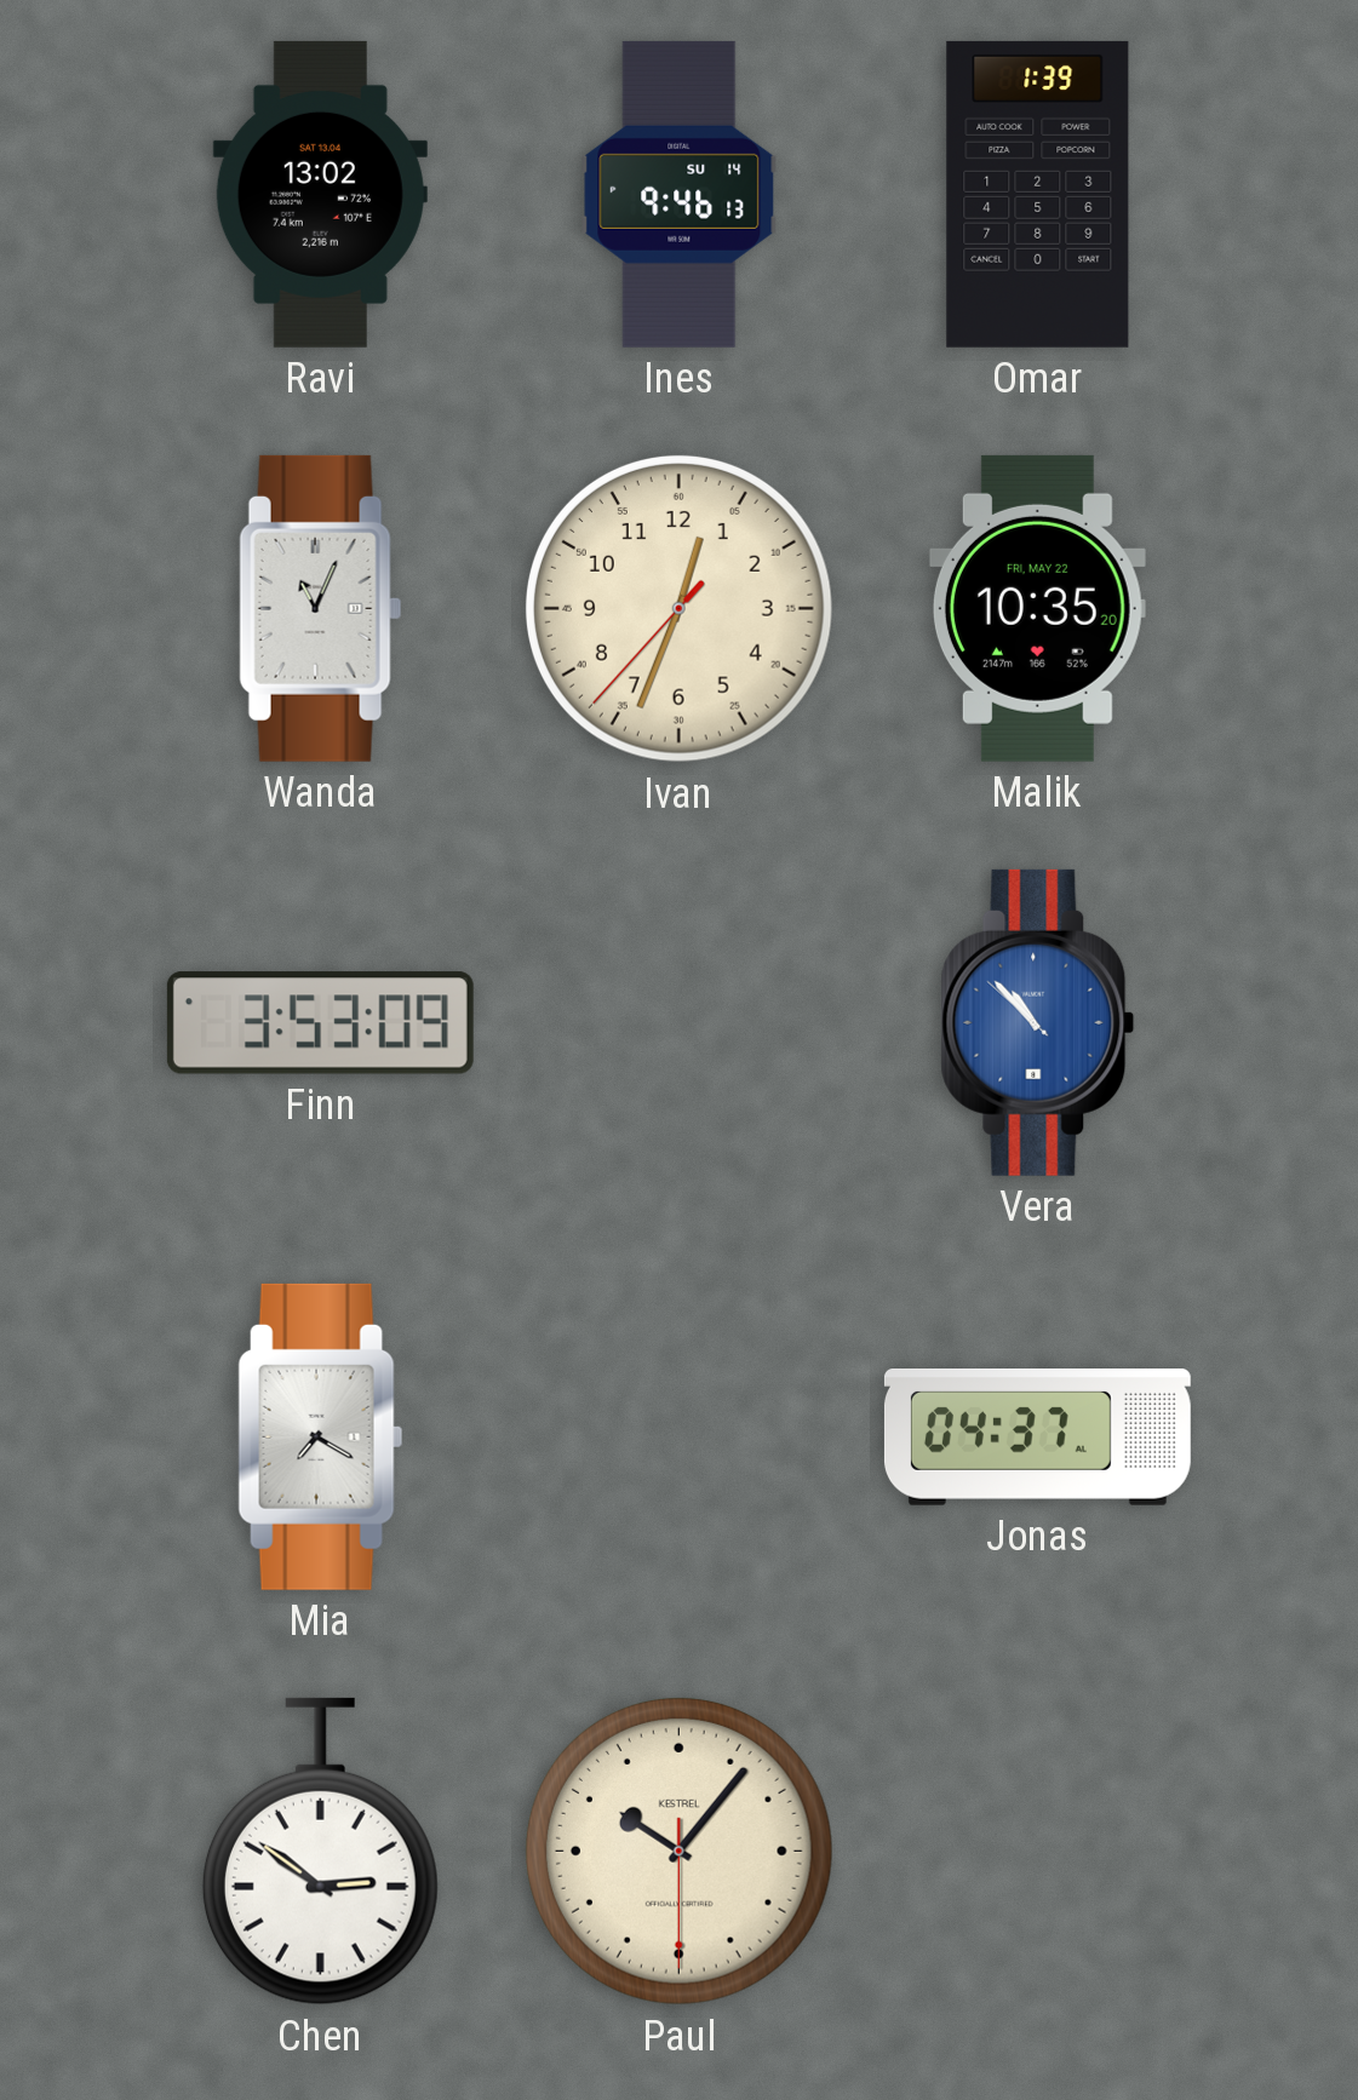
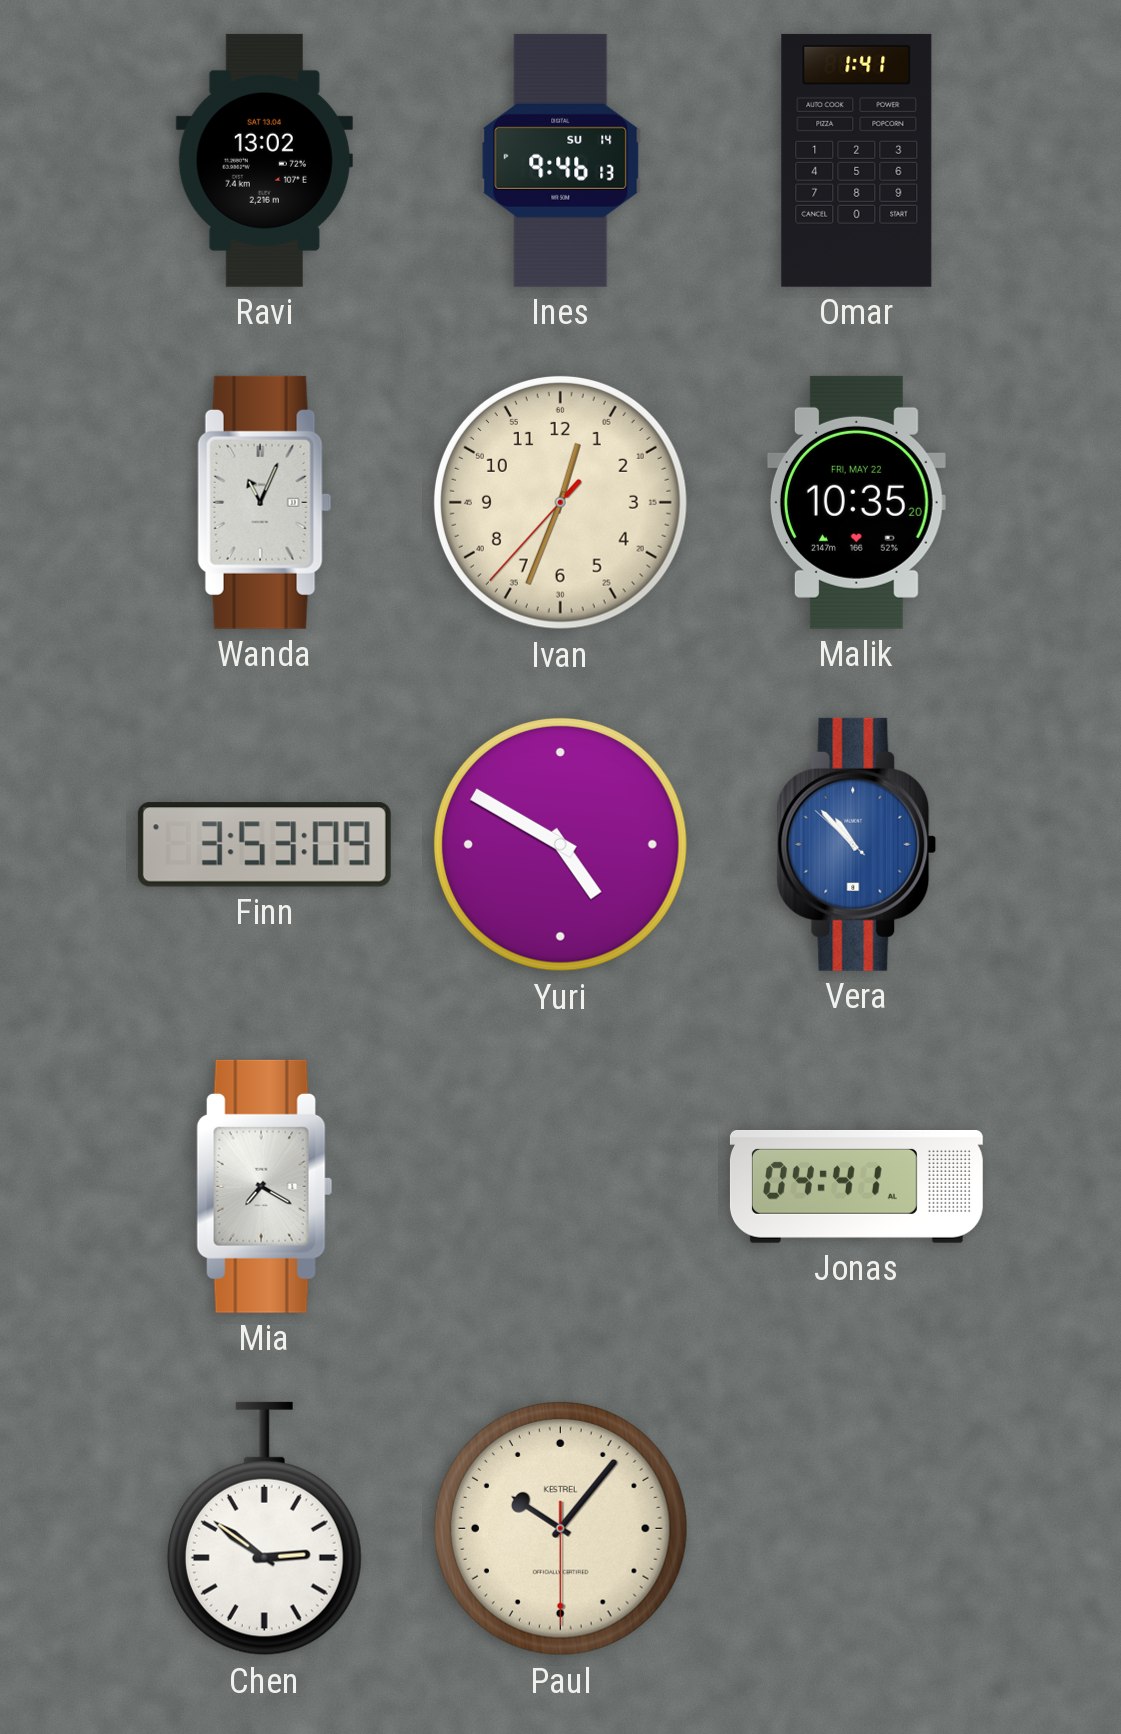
Omar: 1:39 -> 1:41
Yuri: none -> 4:50
Jonas: 04:37 -> 04:41
